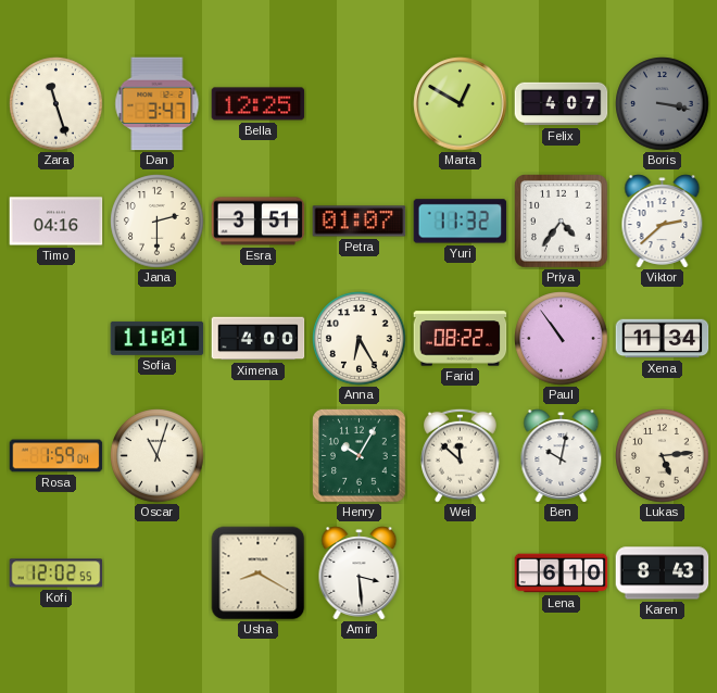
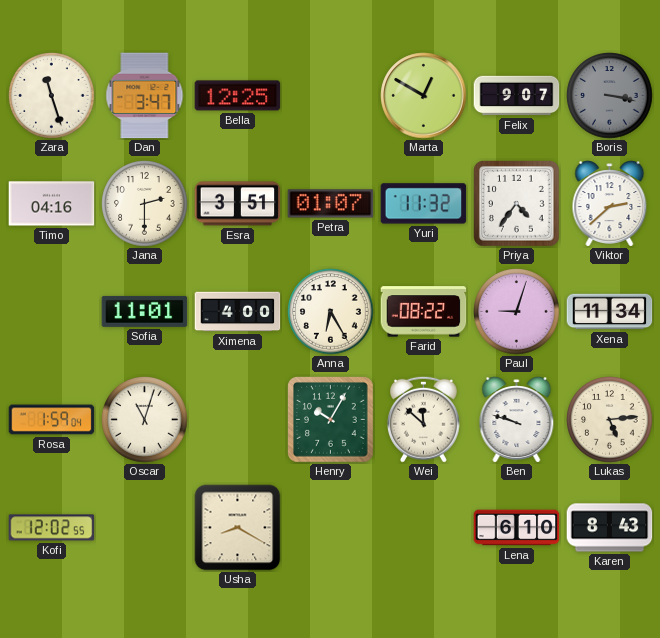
Felix: 4:07 -> 9:07
Paul: 10:54 -> 9:03
Ben: 10:02 -> 9:48
Amir: 3:29 -> none
